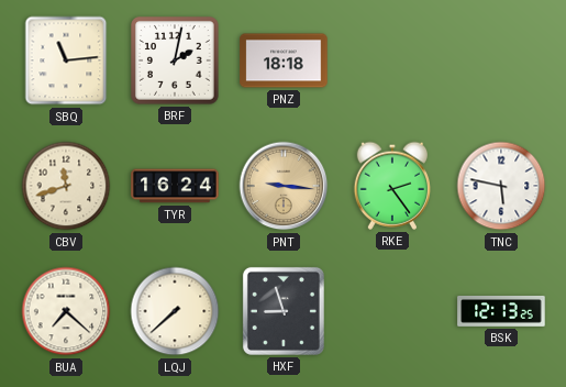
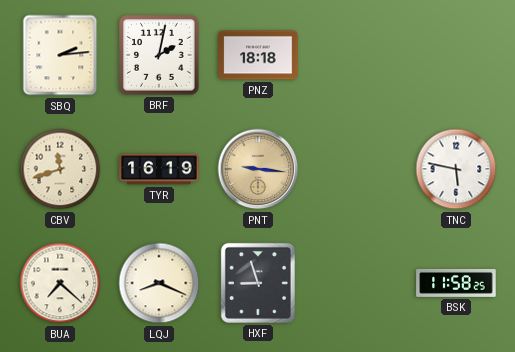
SBQ: 11:14 -> 2:14
TYR: 16:24 -> 16:19
RKE: 2:24 -> none
LQJ: 7:38 -> 8:19
BSK: 12:13 -> 11:58
